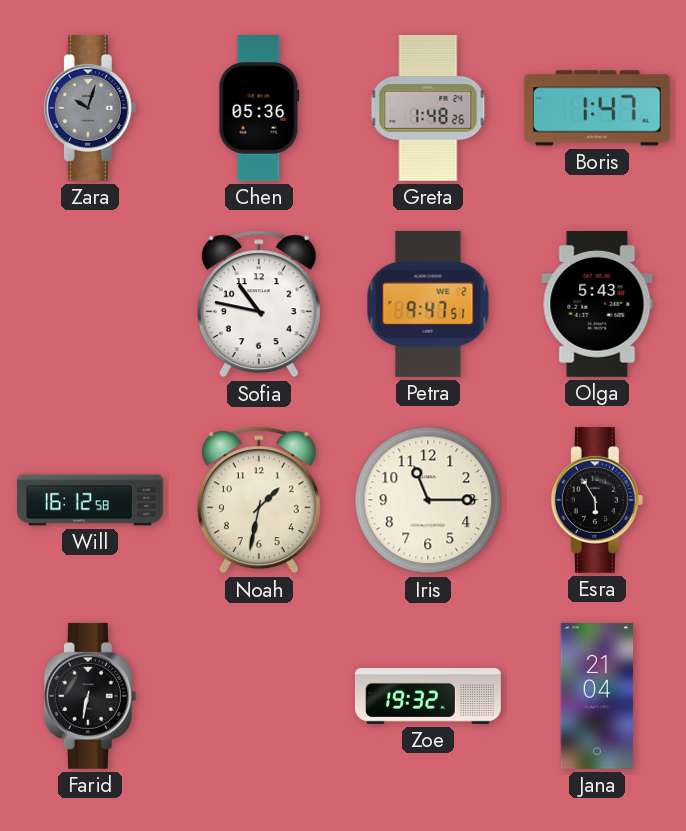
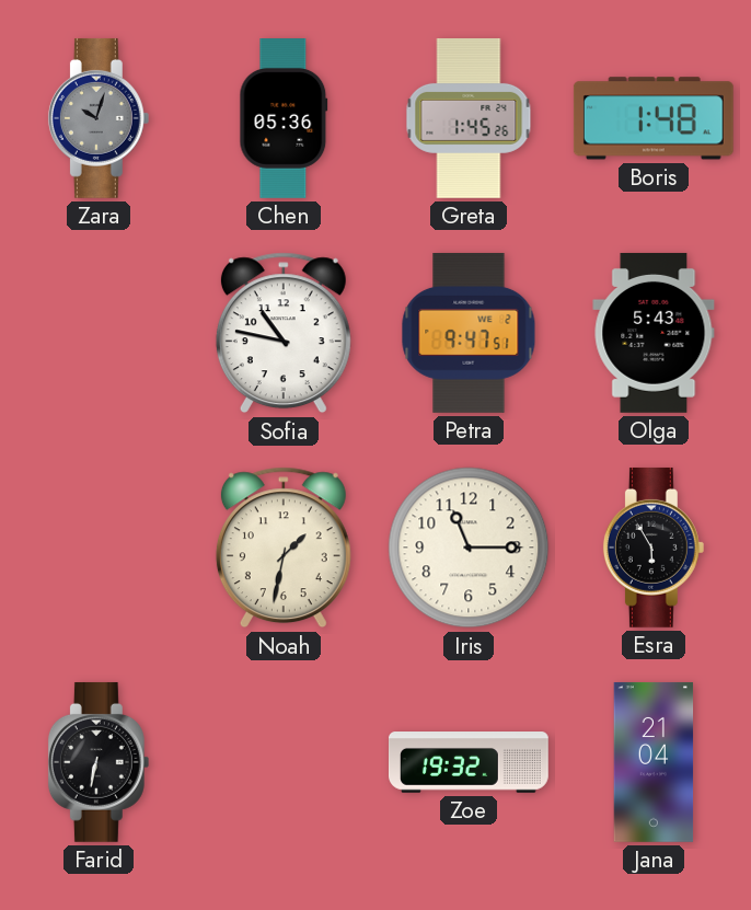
Greta: 1:48 -> 1:45
Boris: 1:47 -> 1:48
Will: 16:12 -> none
